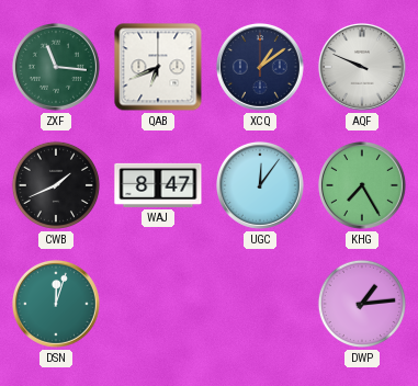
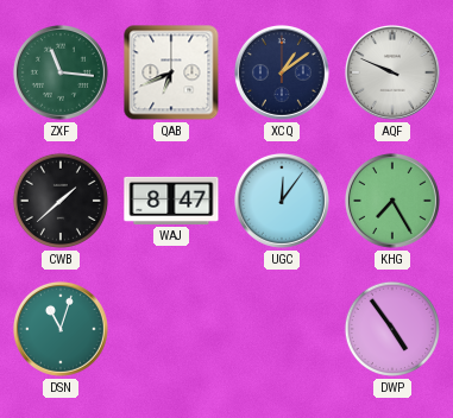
CWB: 1:41 -> 1:38
DSN: 12:03 -> 11:03
DWP: 1:14 -> 4:54
